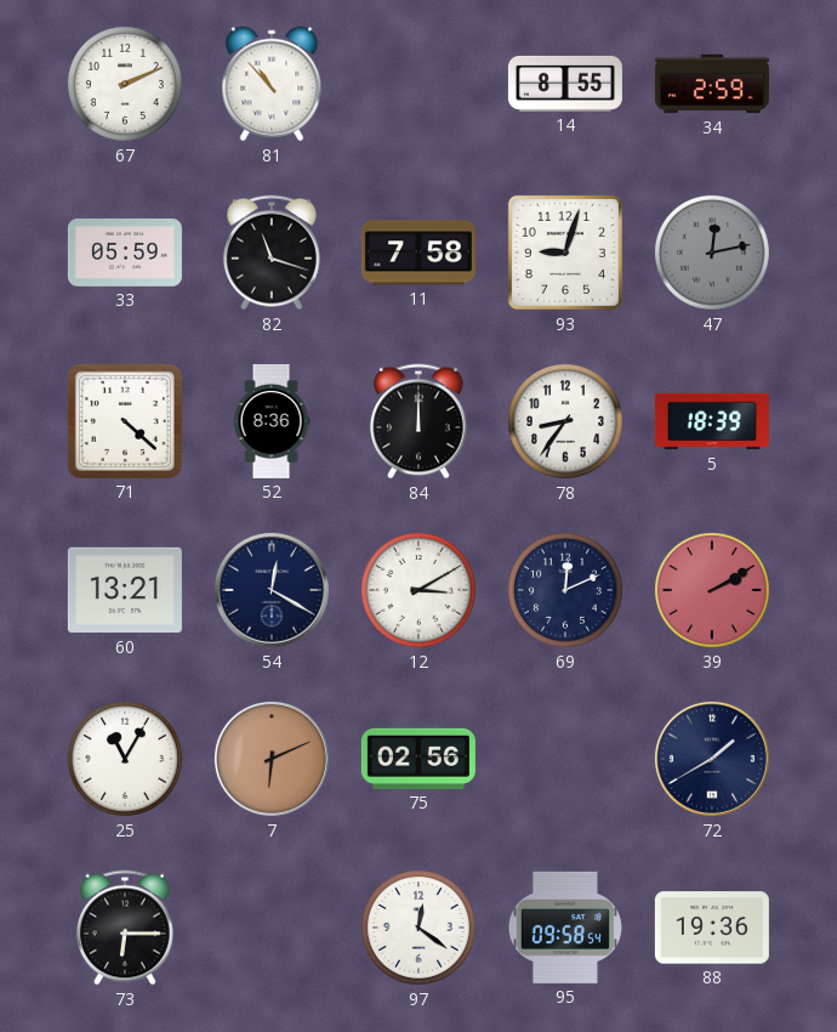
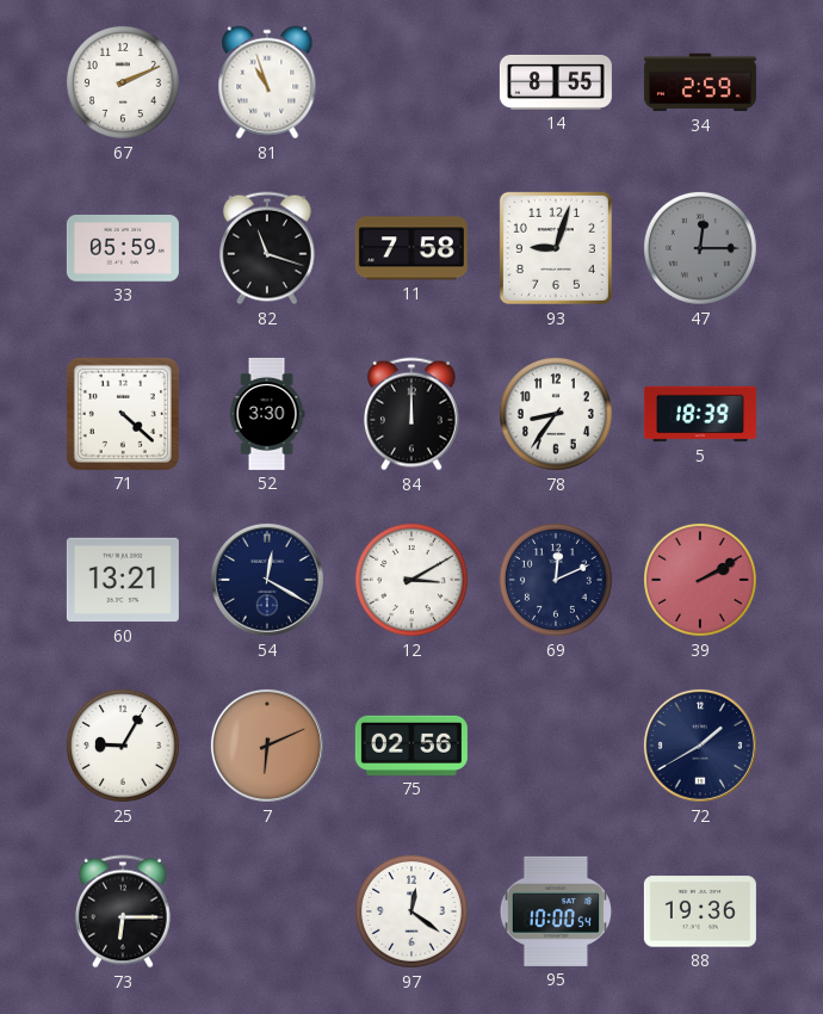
81: 10:53 -> 10:57
47: 12:13 -> 12:15
52: 8:36 -> 3:30
25: 11:05 -> 9:05
95: 09:58 -> 10:00
